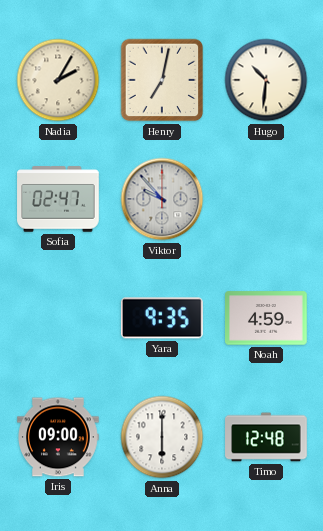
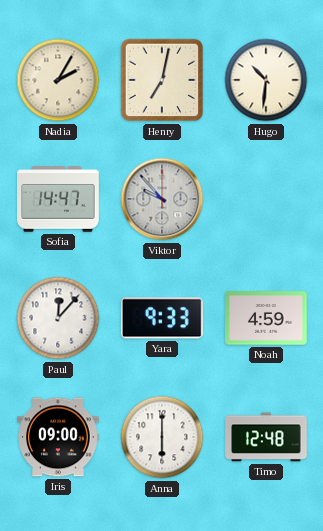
Sofia: 02:47 -> 14:47
Paul: none -> 12:07
Yara: 9:35 -> 9:33
